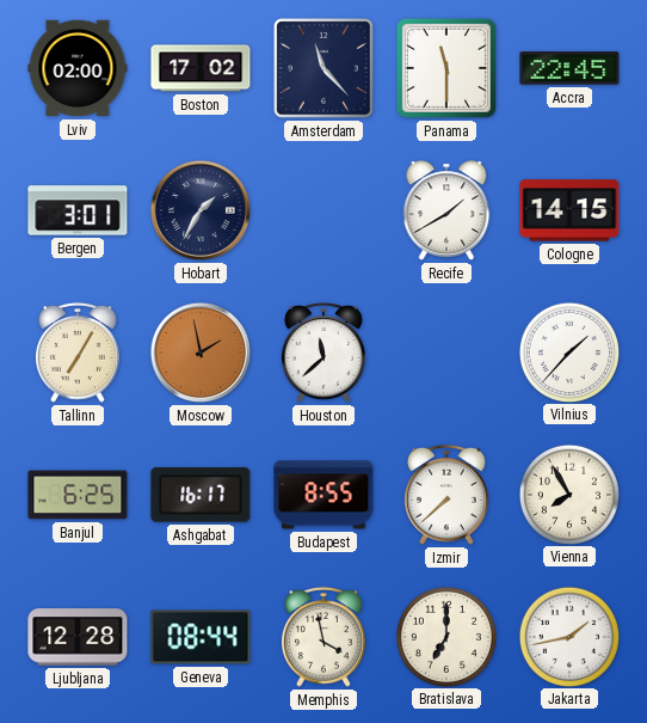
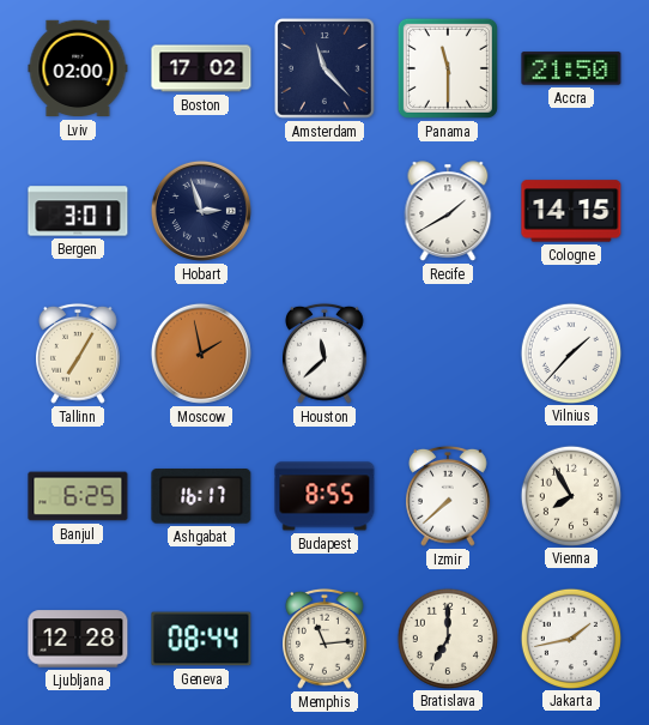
Accra: 22:45 -> 21:50
Hobart: 1:35 -> 2:57
Memphis: 3:58 -> 11:14
